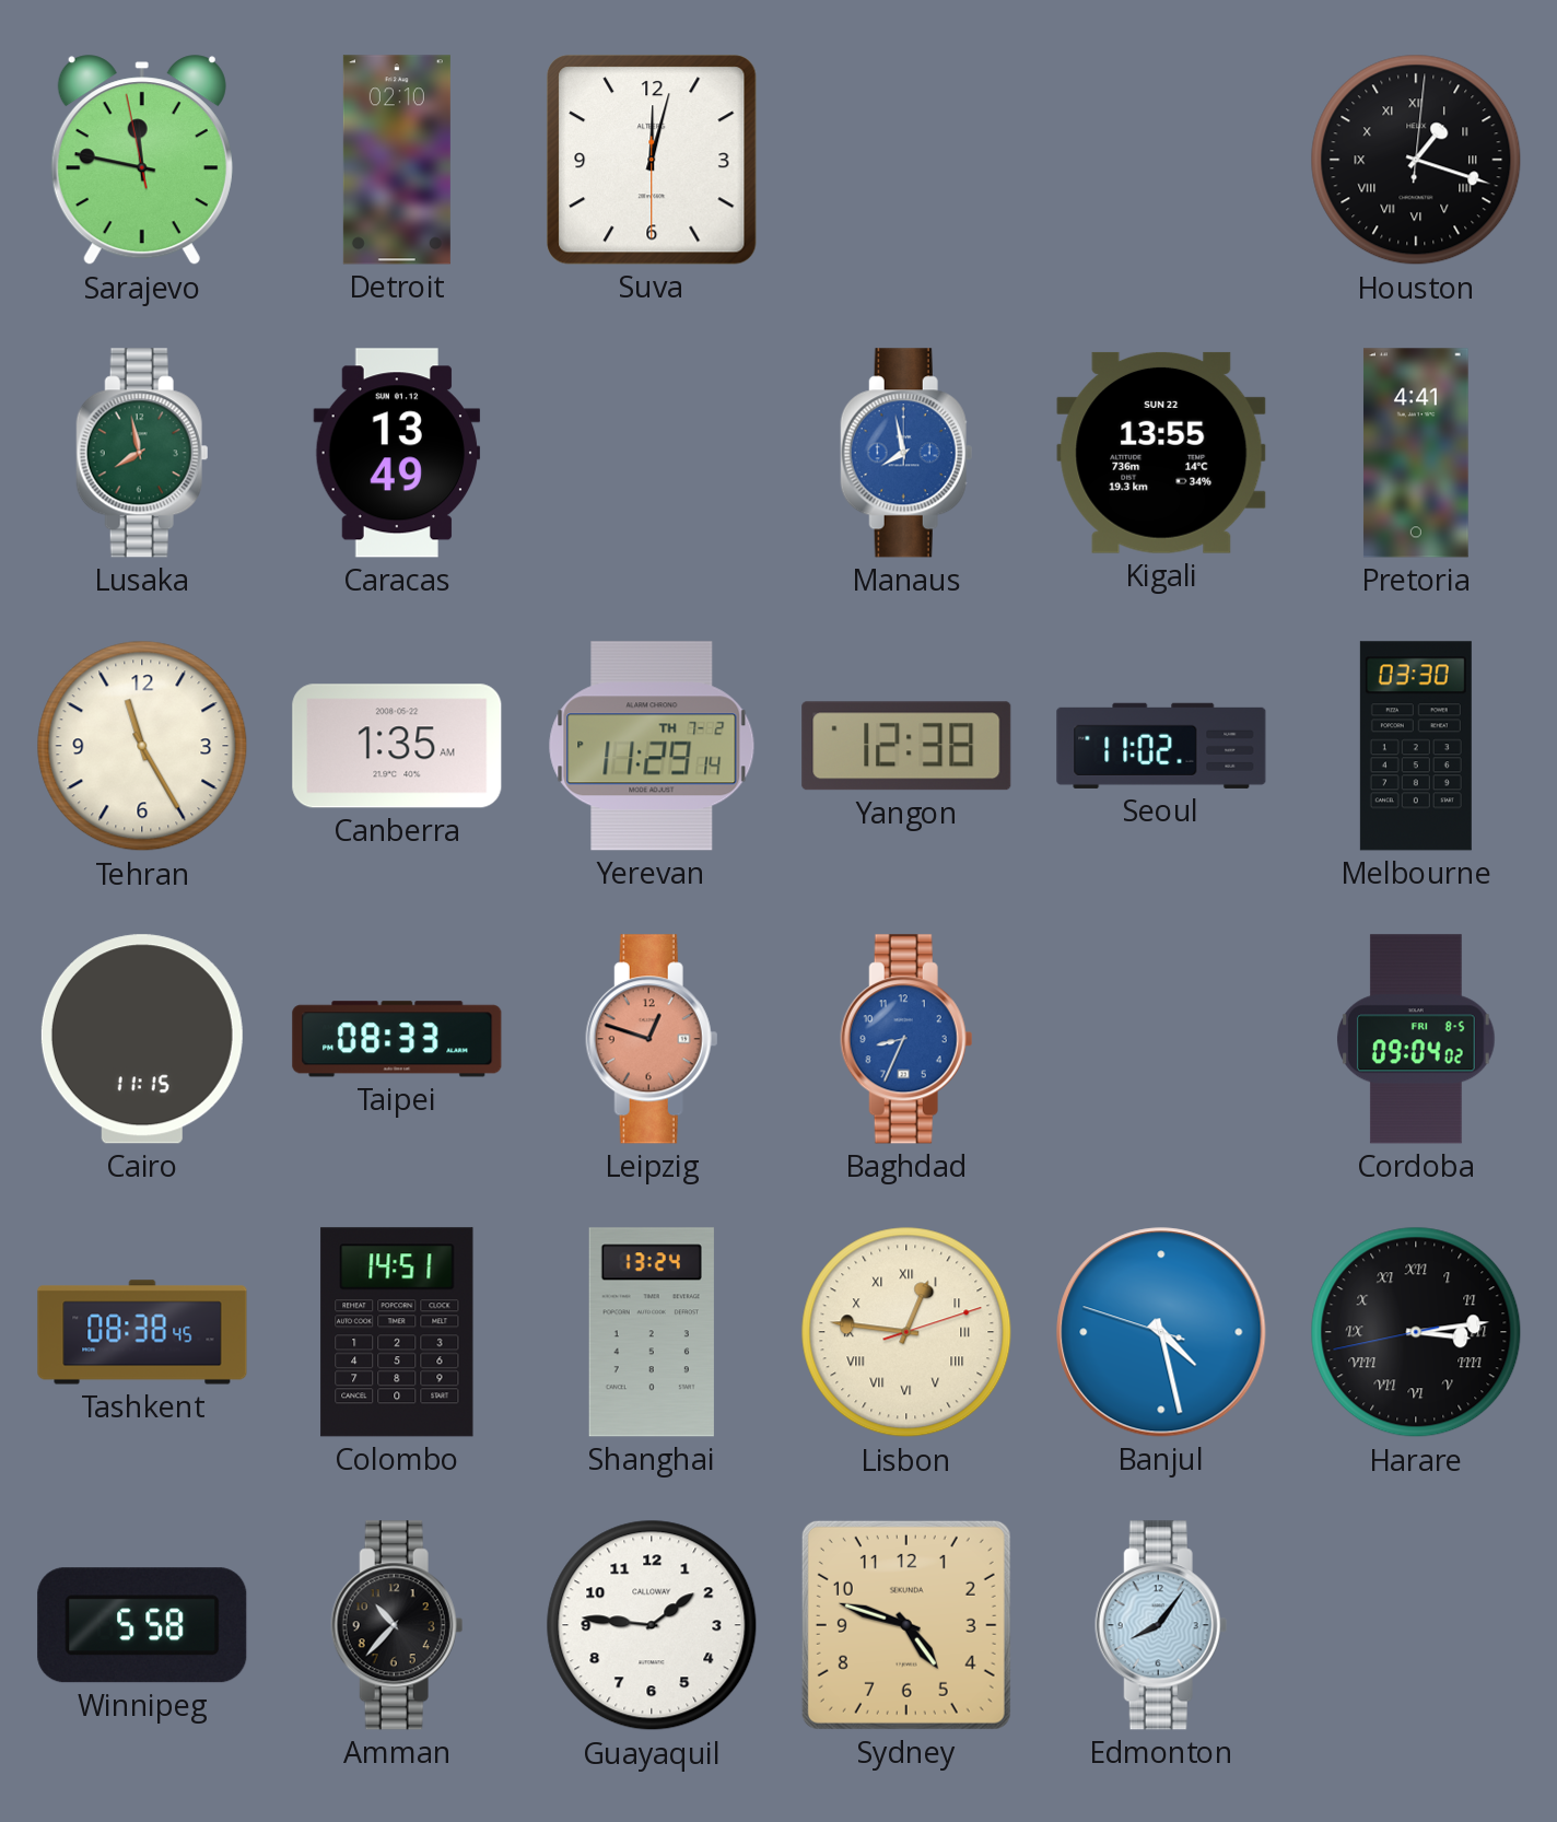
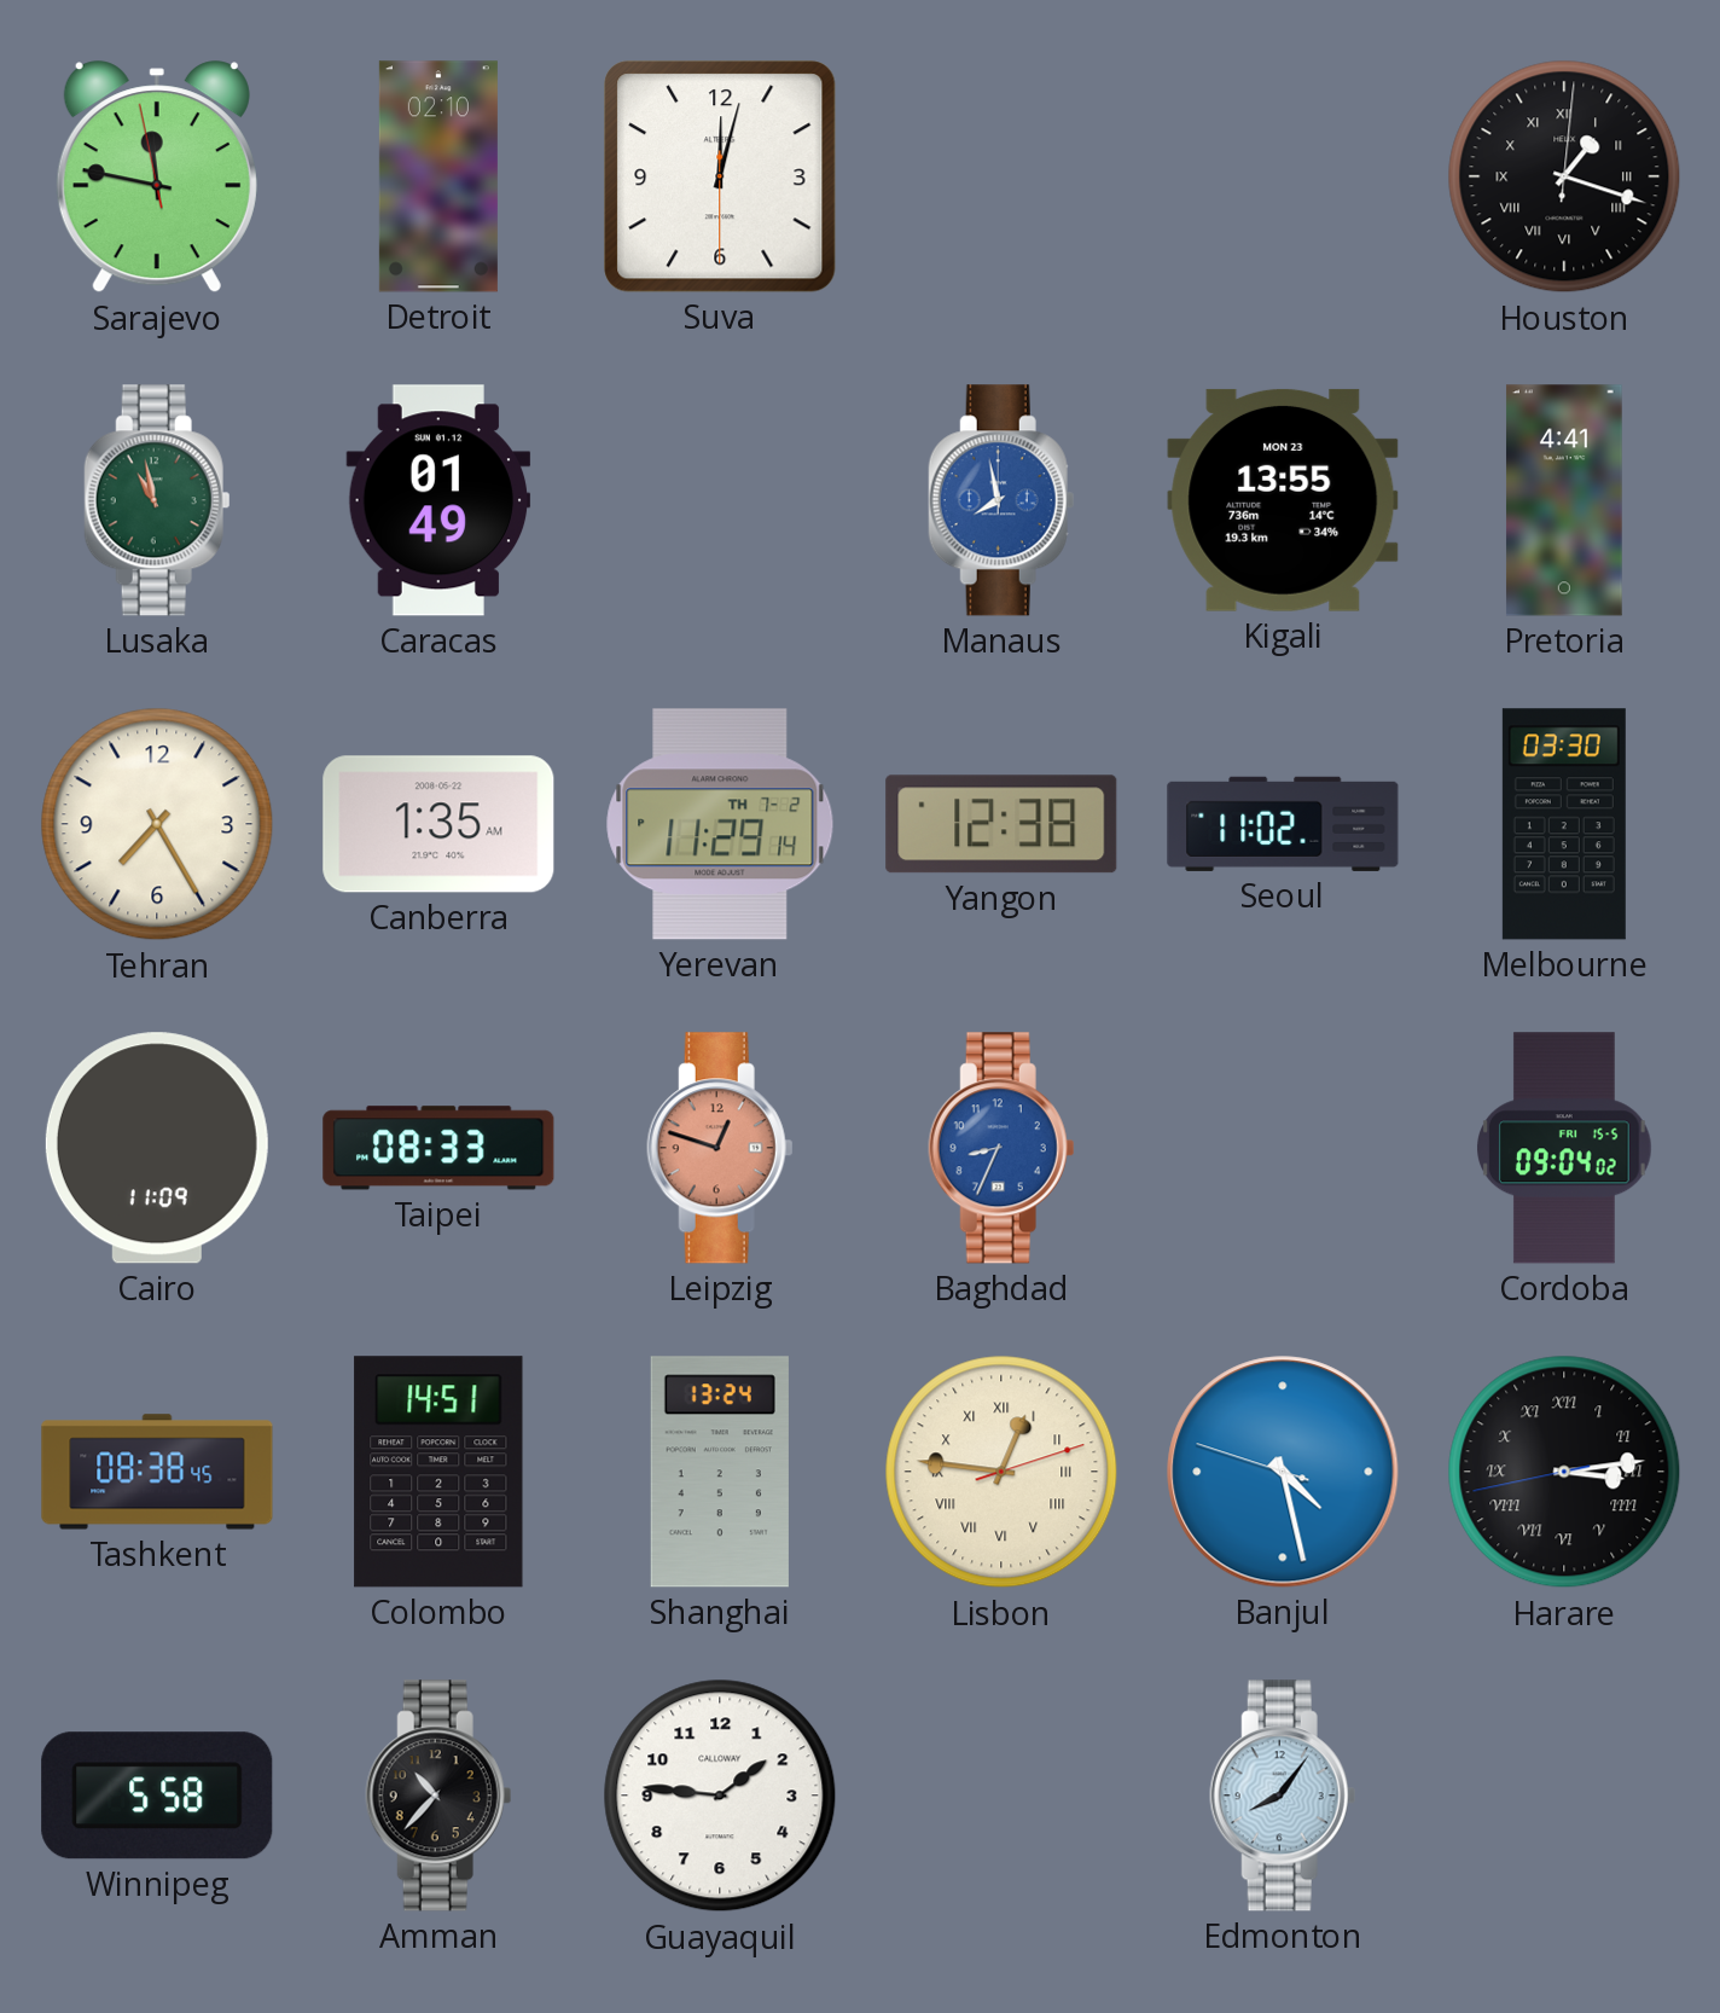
Lusaka: 7:58 -> 10:58
Caracas: 13:49 -> 01:49
Kigali date: SUN 22 -> MON 23
Tehran: 11:25 -> 7:25
Cairo: 11:15 -> 11:09
Cordoba date: FRI 8-5 -> FRI 15-5
Sydney: 4:48 -> none
